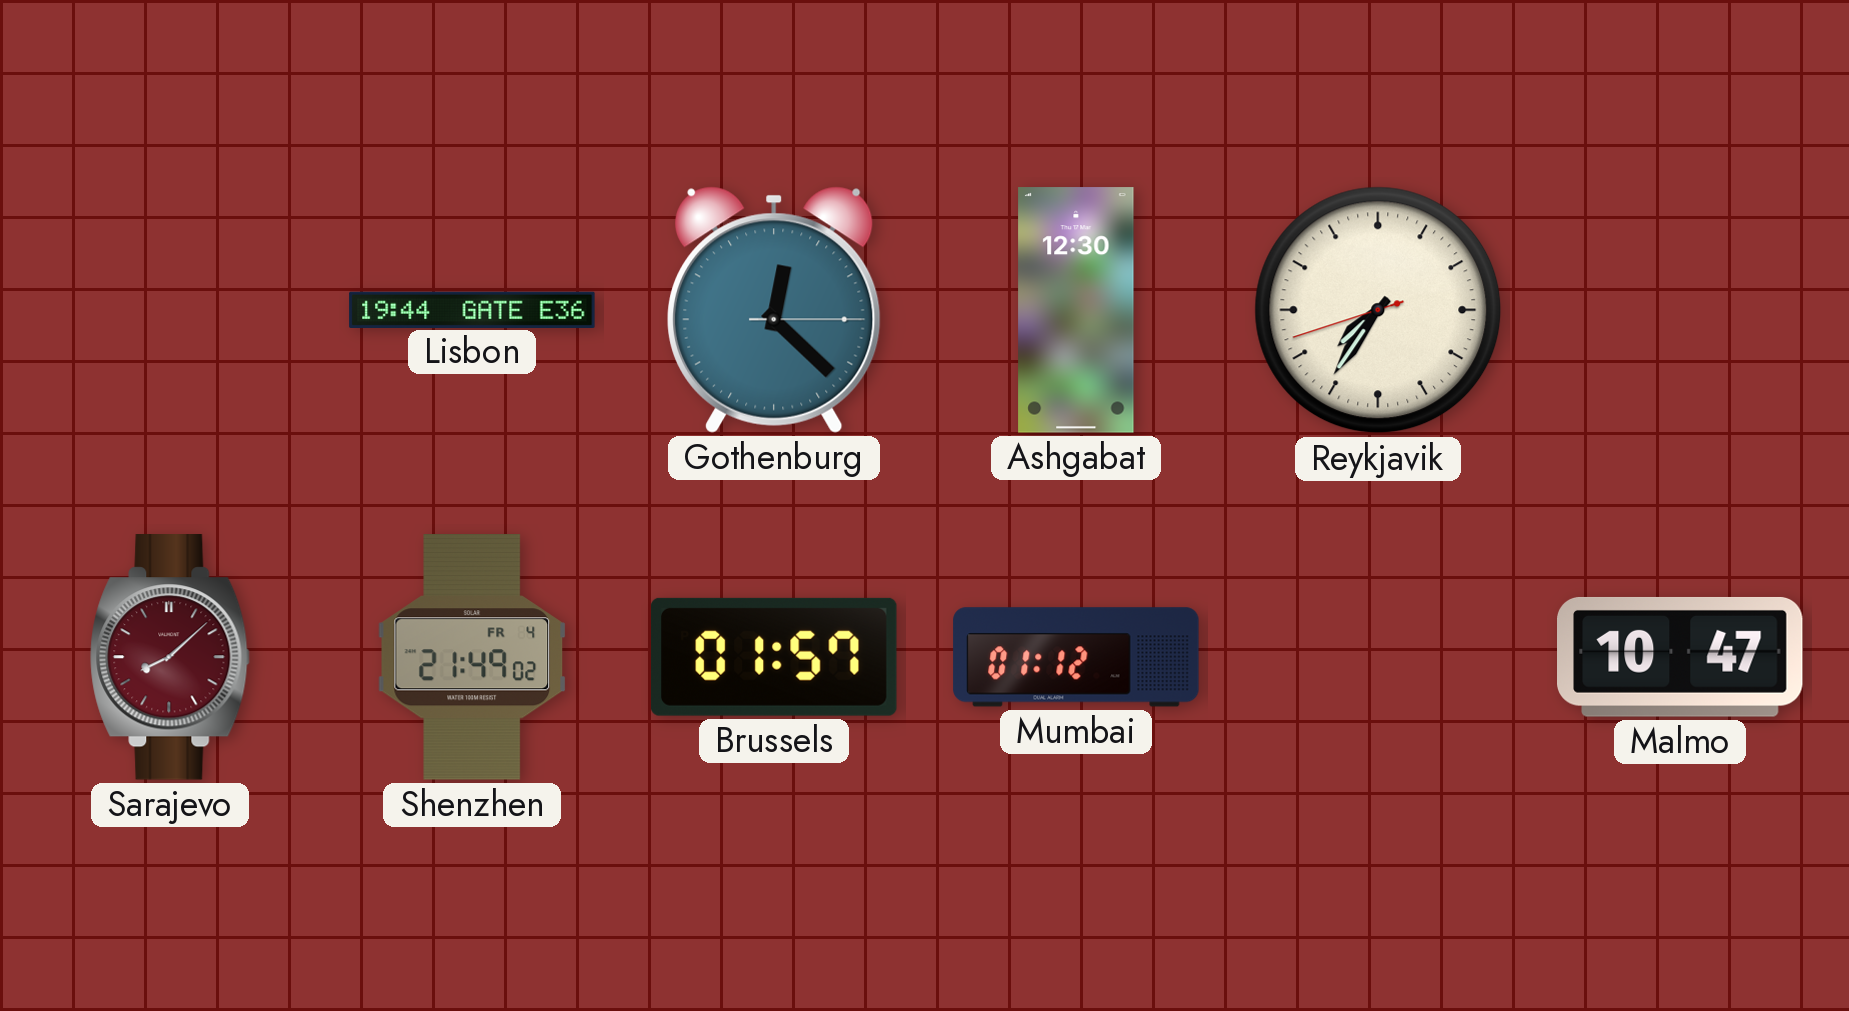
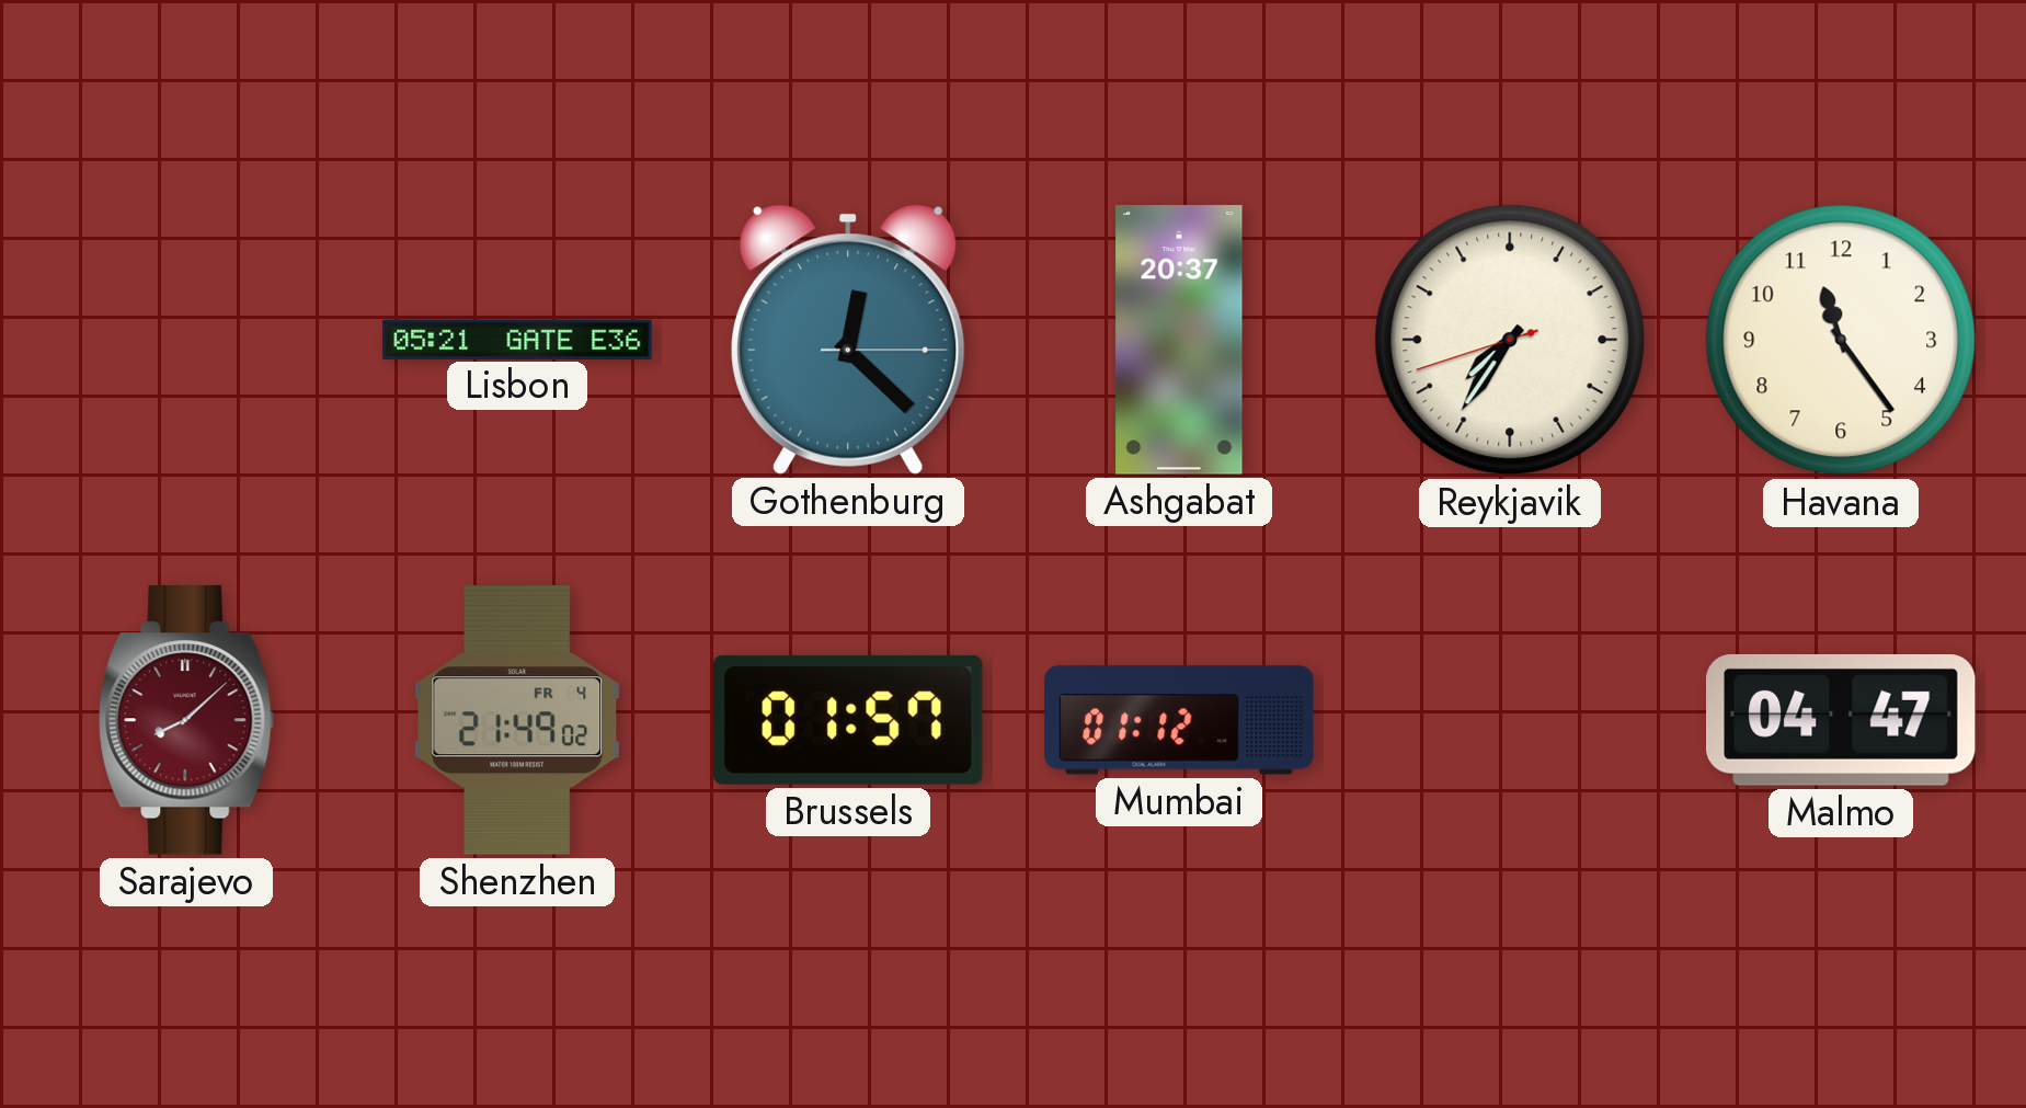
Lisbon: 19:44 -> 05:21
Ashgabat: 12:30 -> 20:37
Havana: none -> 11:24
Malmo: 10:47 -> 04:47
